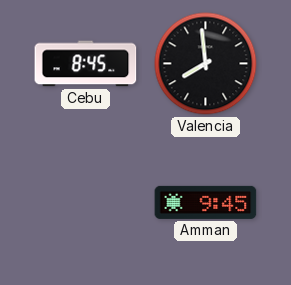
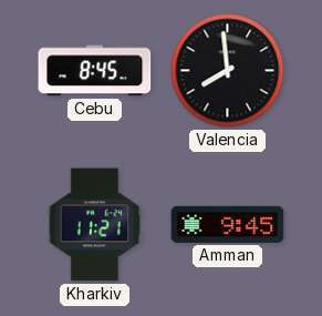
Kharkiv: none -> 11:21
